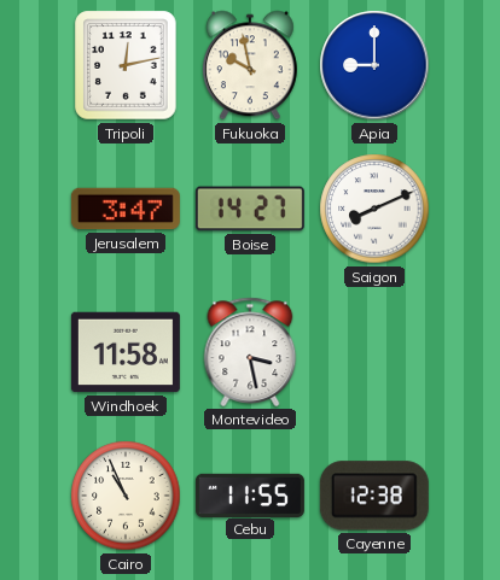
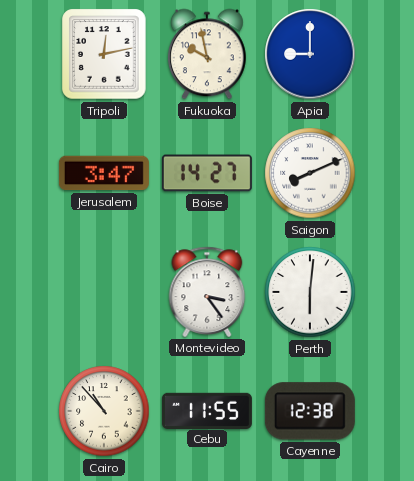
Windhoek: 11:58 -> none
Montevideo: 3:28 -> 3:24
Perth: none -> 6:01
Cairo: 10:56 -> 10:53
